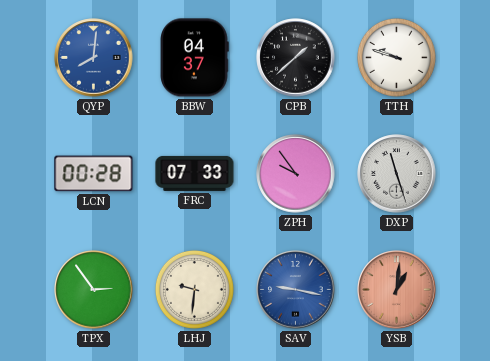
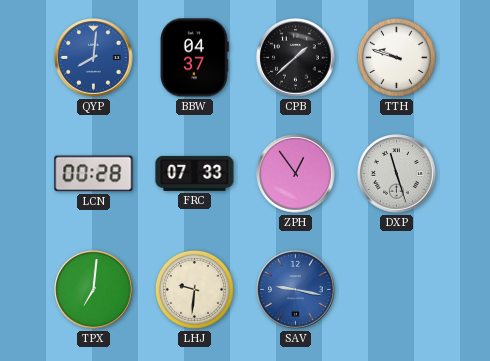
ZPH: 9:54 -> 12:54
TPX: 2:54 -> 7:01
YSB: 1:01 -> none
